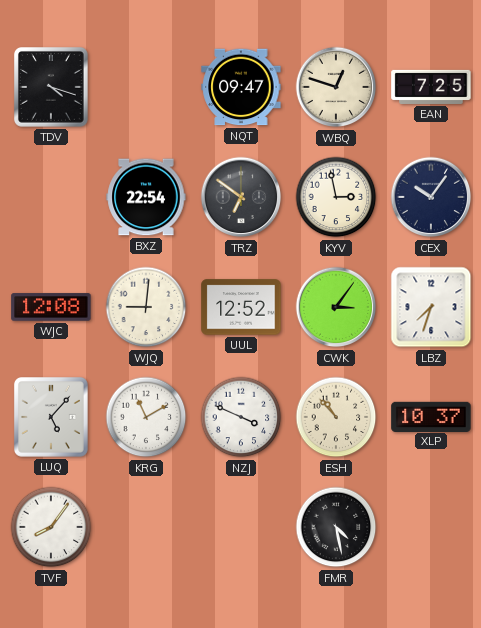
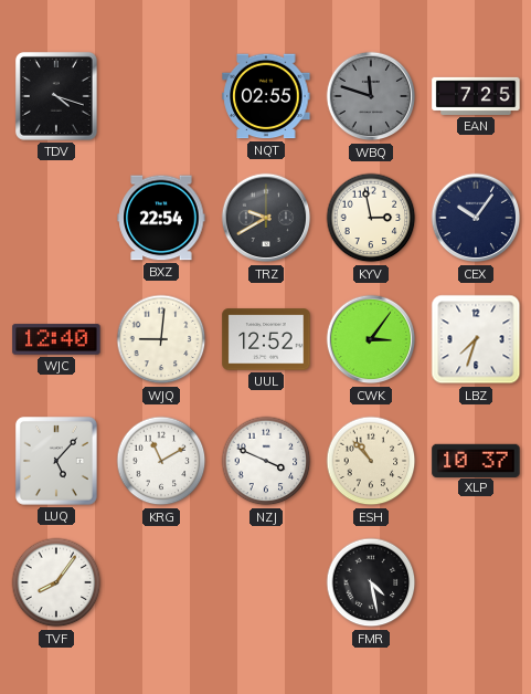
NQT: 09:47 -> 02:55
WBQ: 12:48 -> 11:48
WBQ dial: cream -> grey
TRZ: 6:51 -> 9:40
WJC: 12:08 -> 12:40
